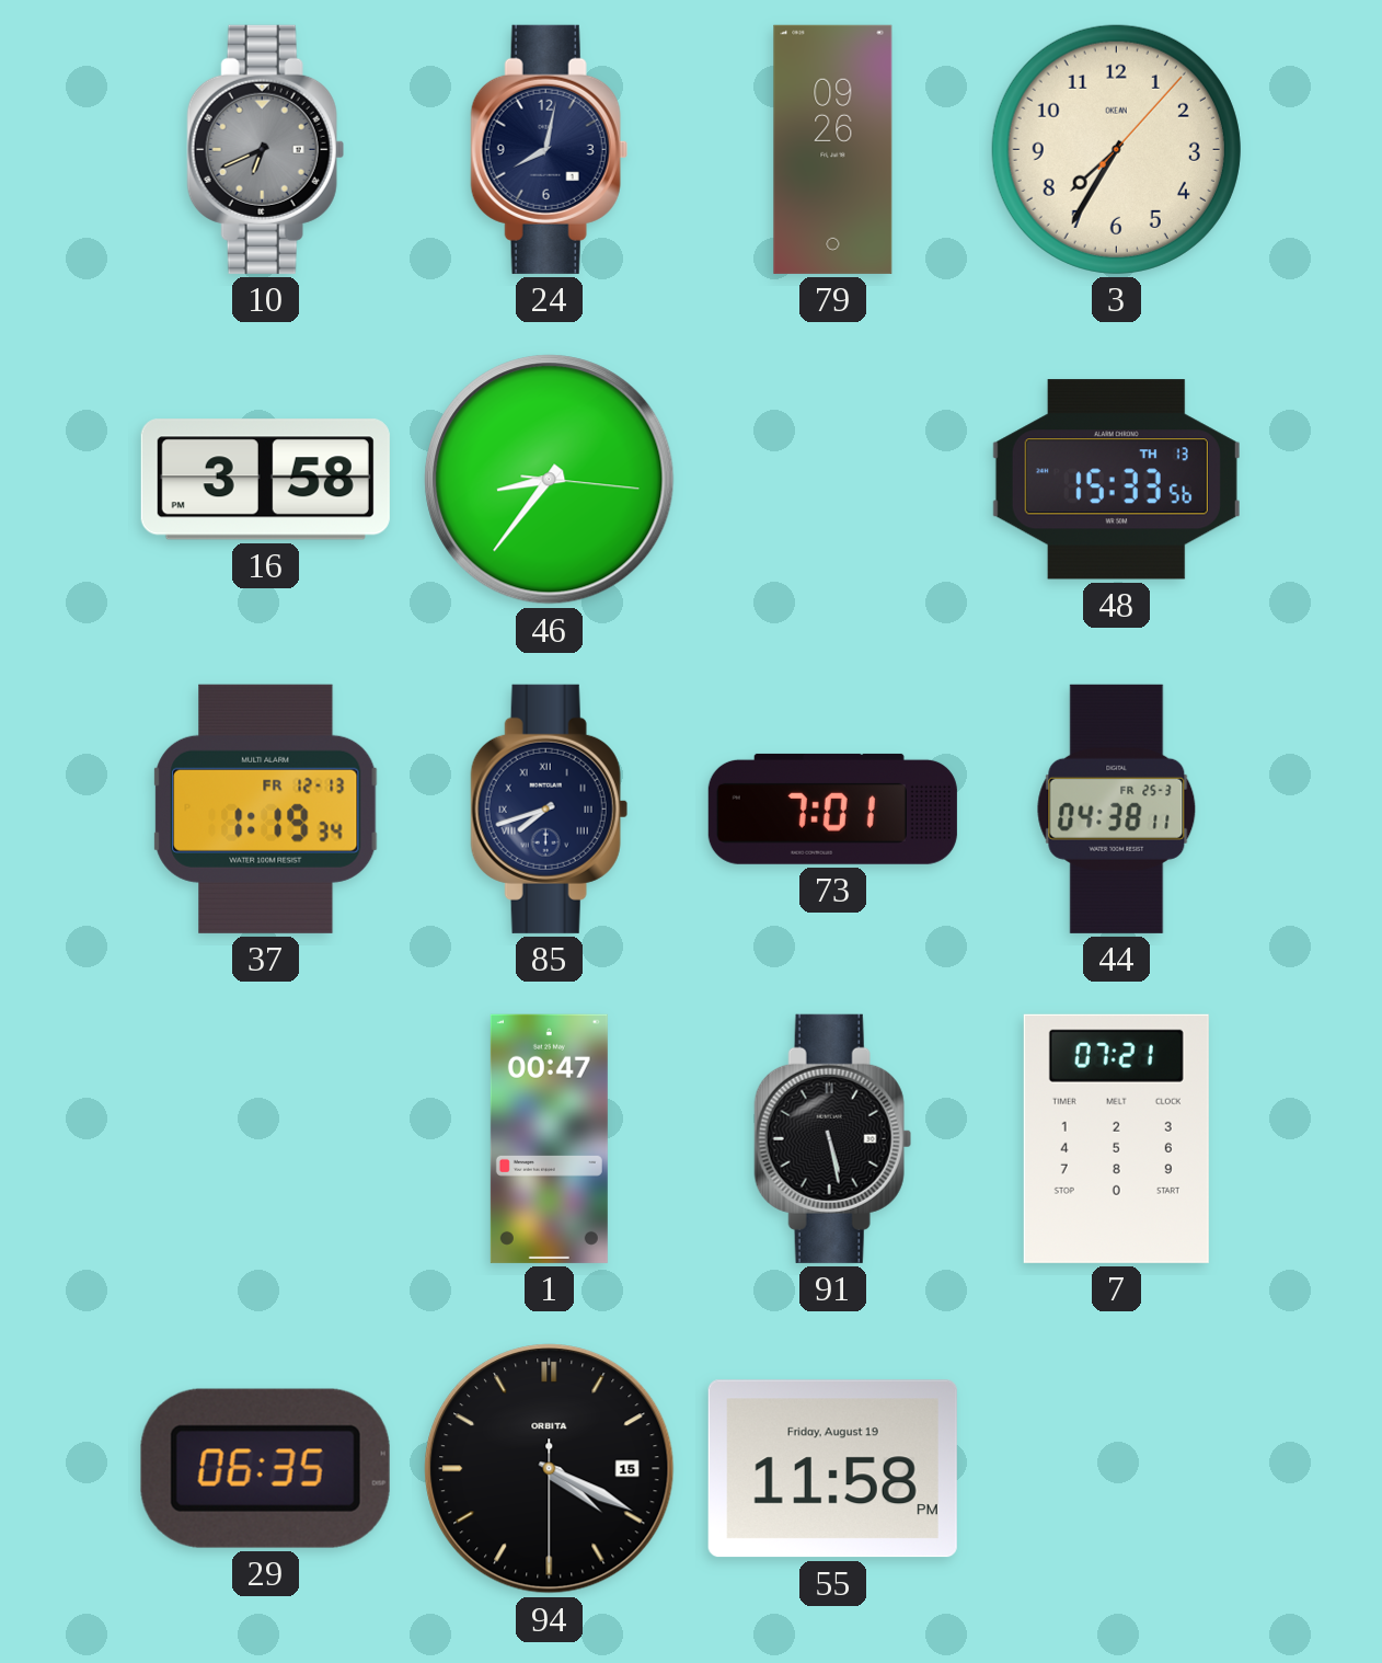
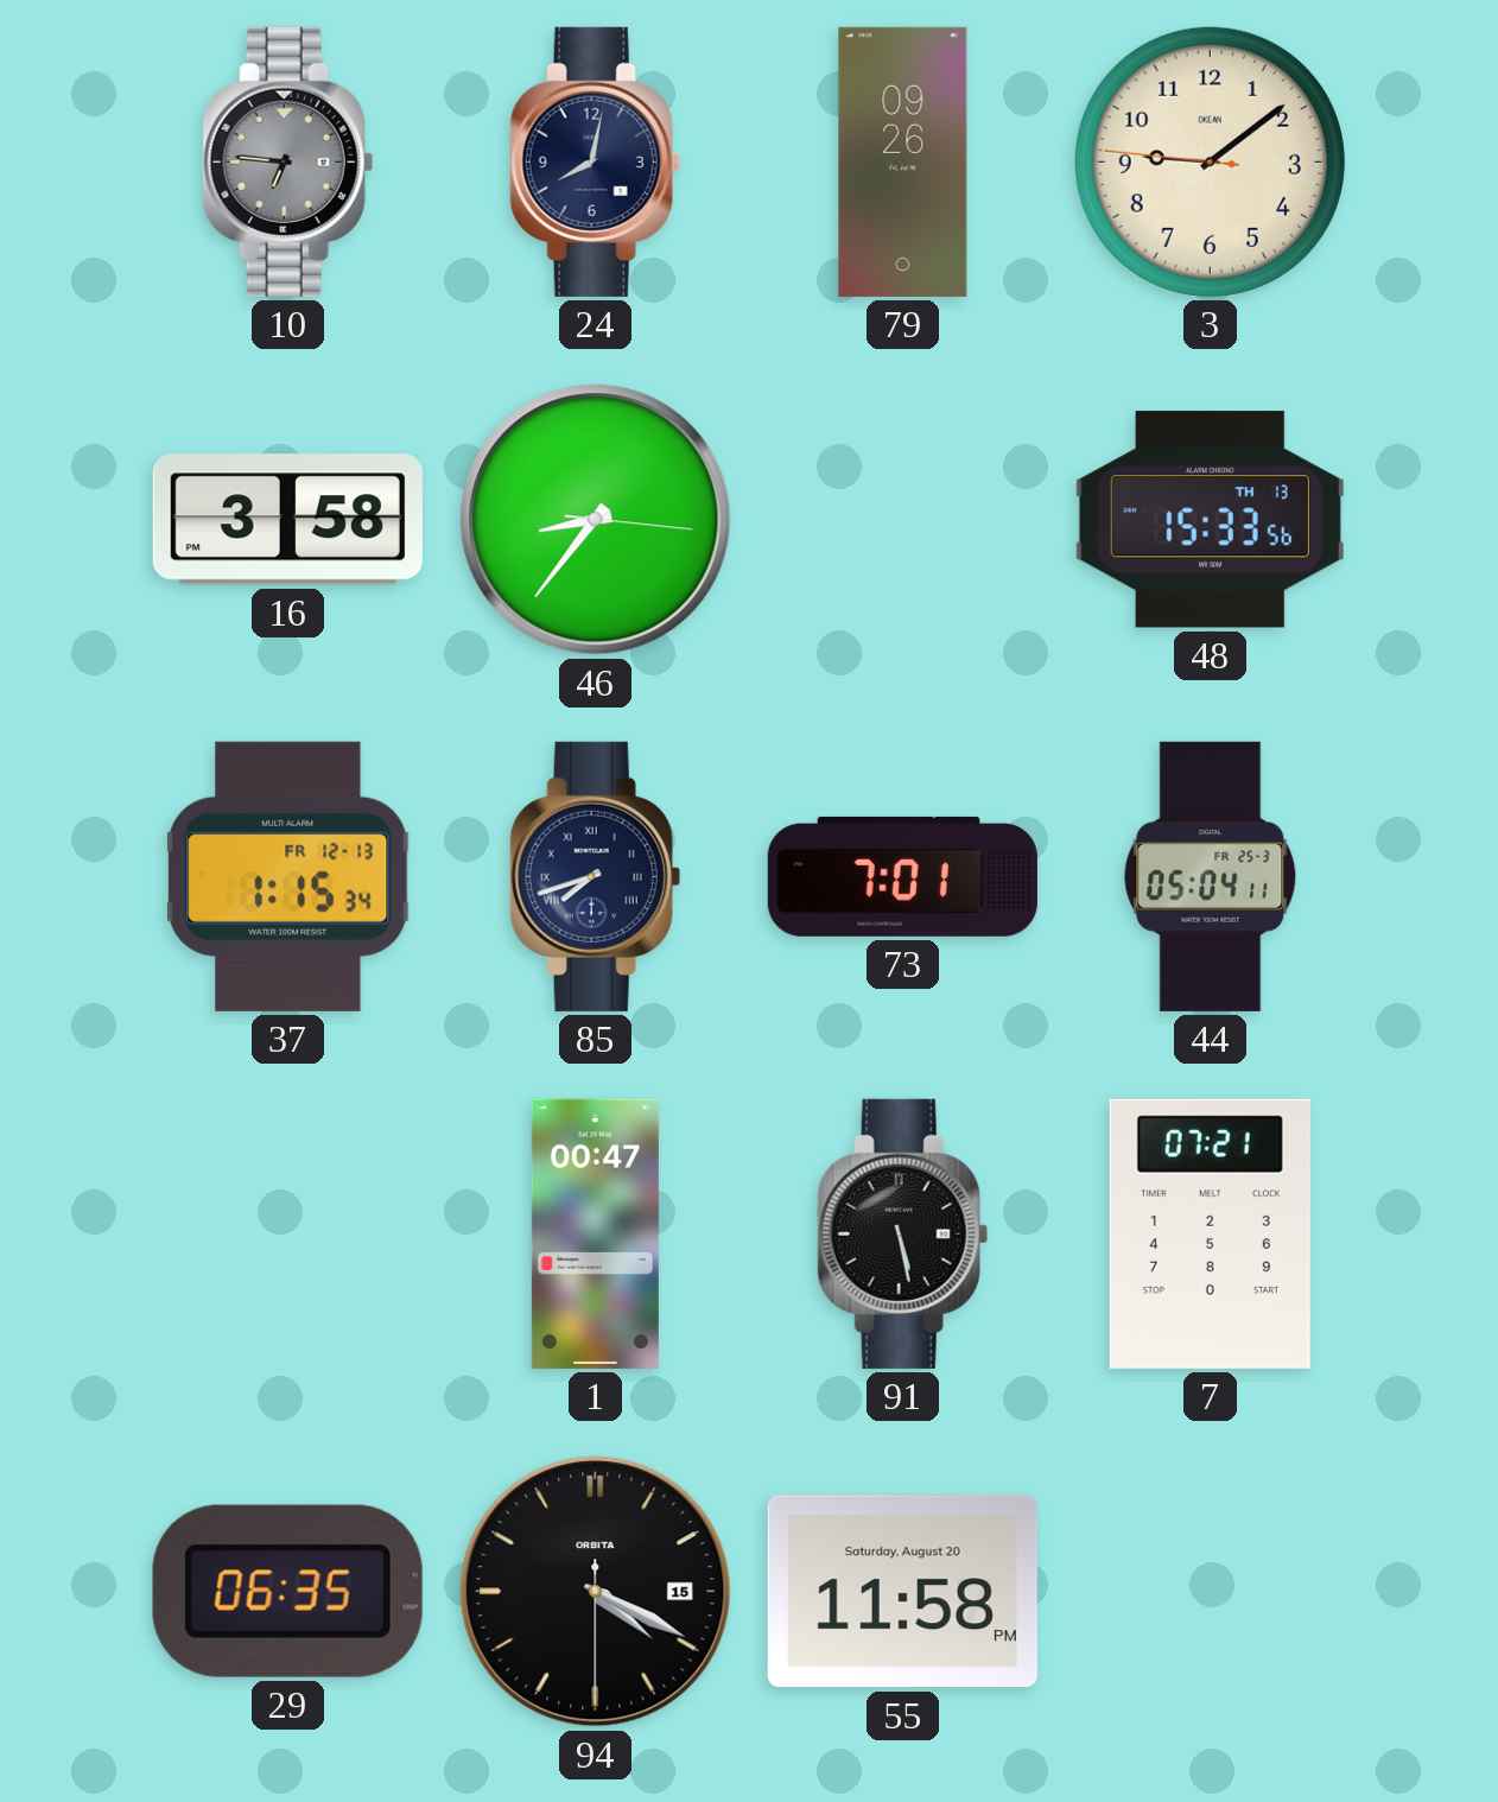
10: 6:41 -> 6:46
3: 7:35 -> 9:08
37: 1:19 -> 1:15
44: 04:38 -> 05:04
55 date: Friday, August 19 -> Saturday, August 20
